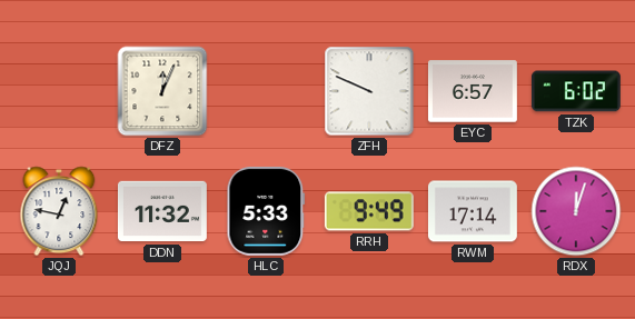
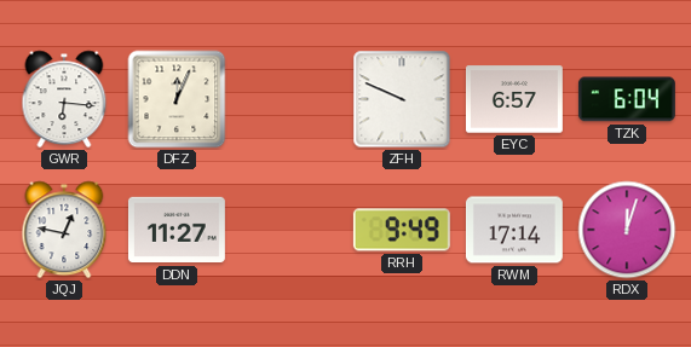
GWR: none -> 6:16
TZK: 6:02 -> 6:04
DDN: 11:32 -> 11:27
HLC: 5:33 -> none
